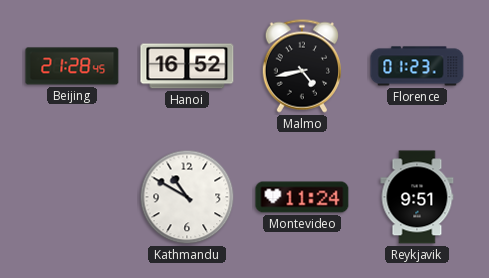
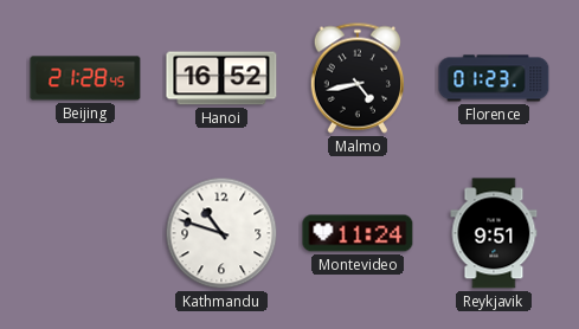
Kathmandu: 10:50 -> 10:48
